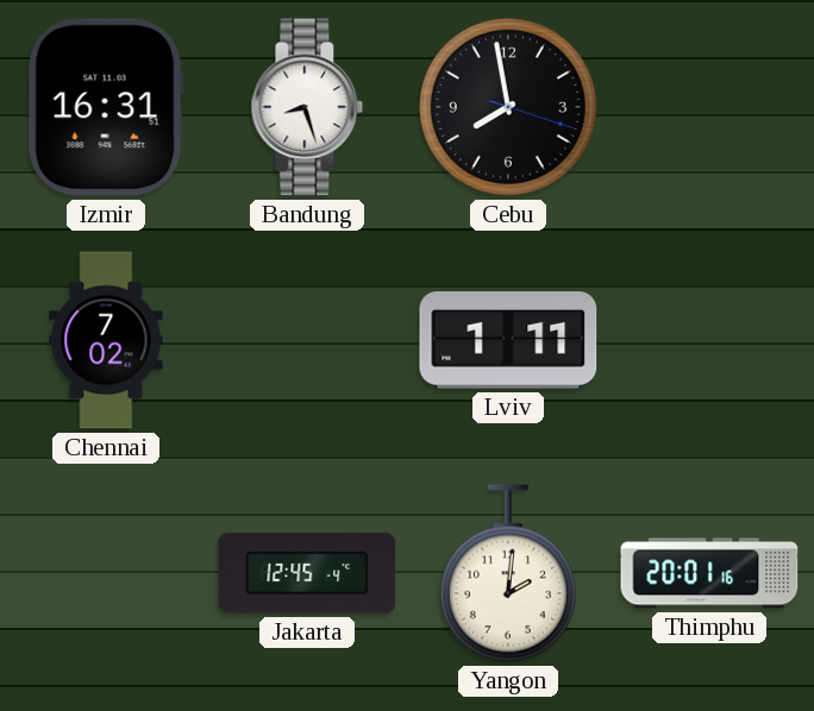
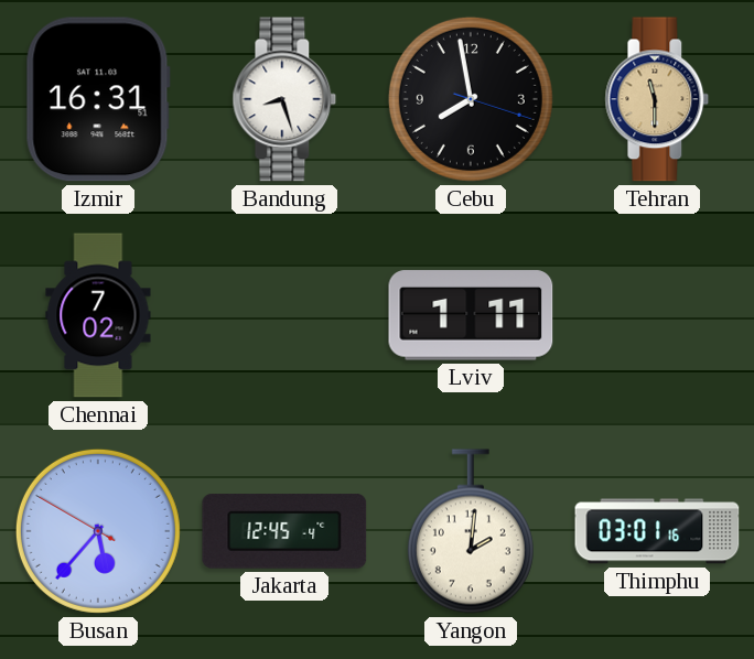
Tehran: none -> 11:30
Busan: none -> 5:36
Thimphu: 20:01 -> 03:01
